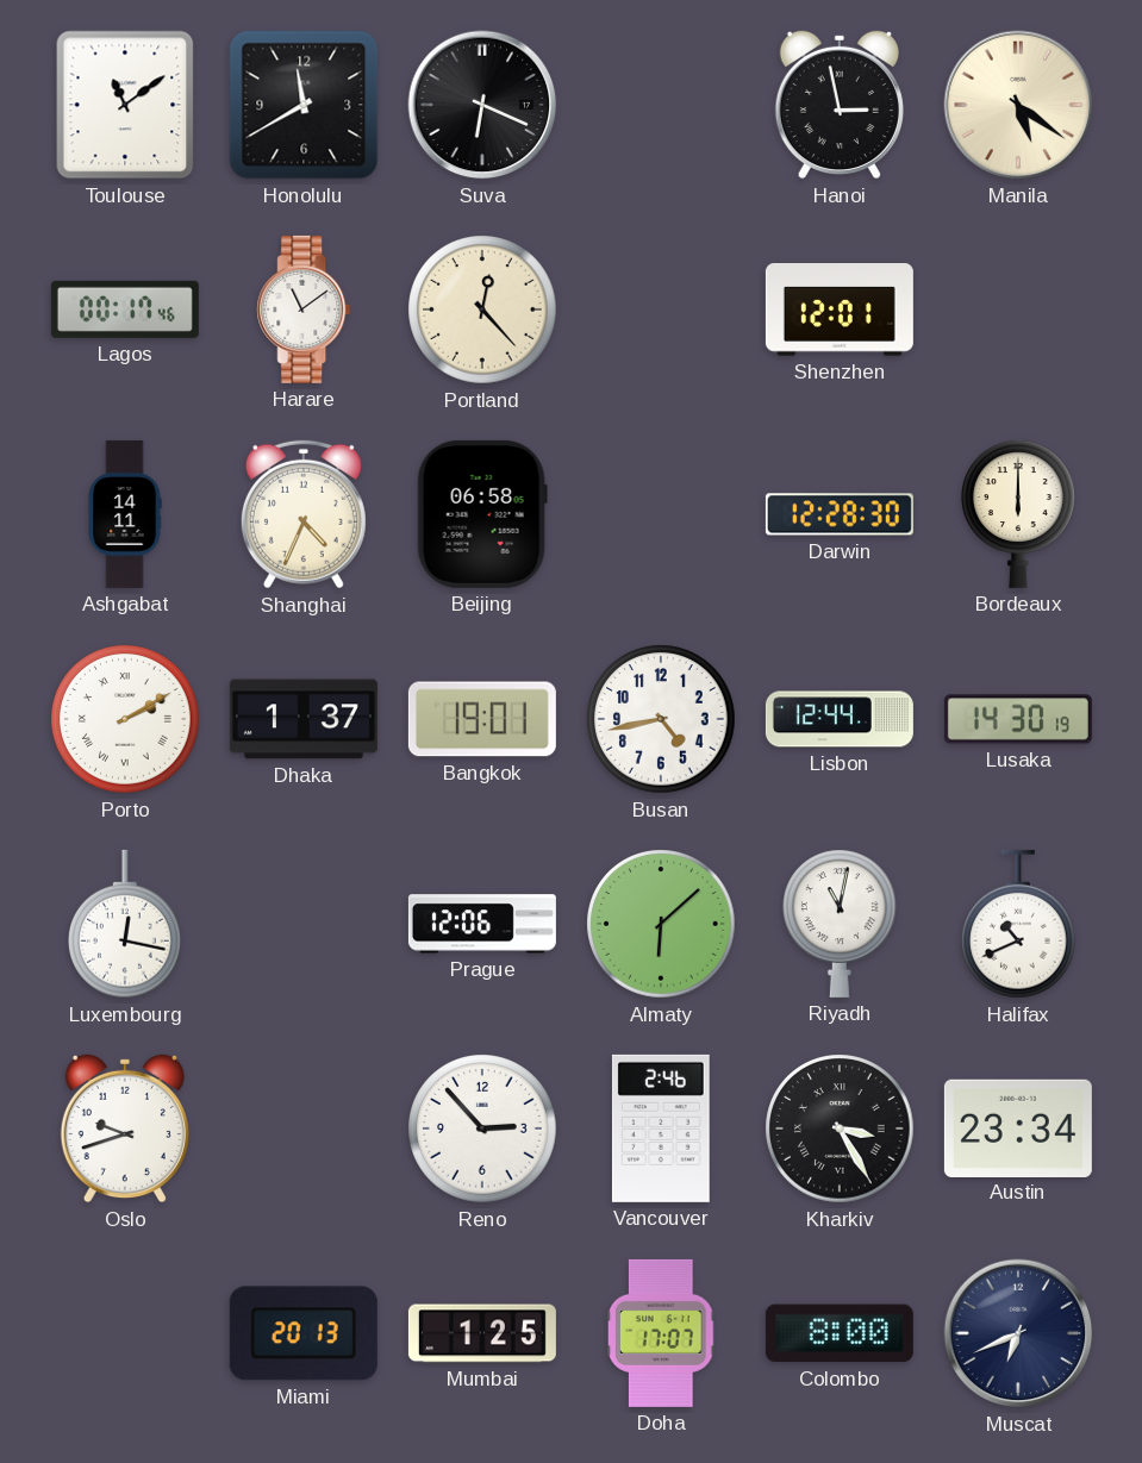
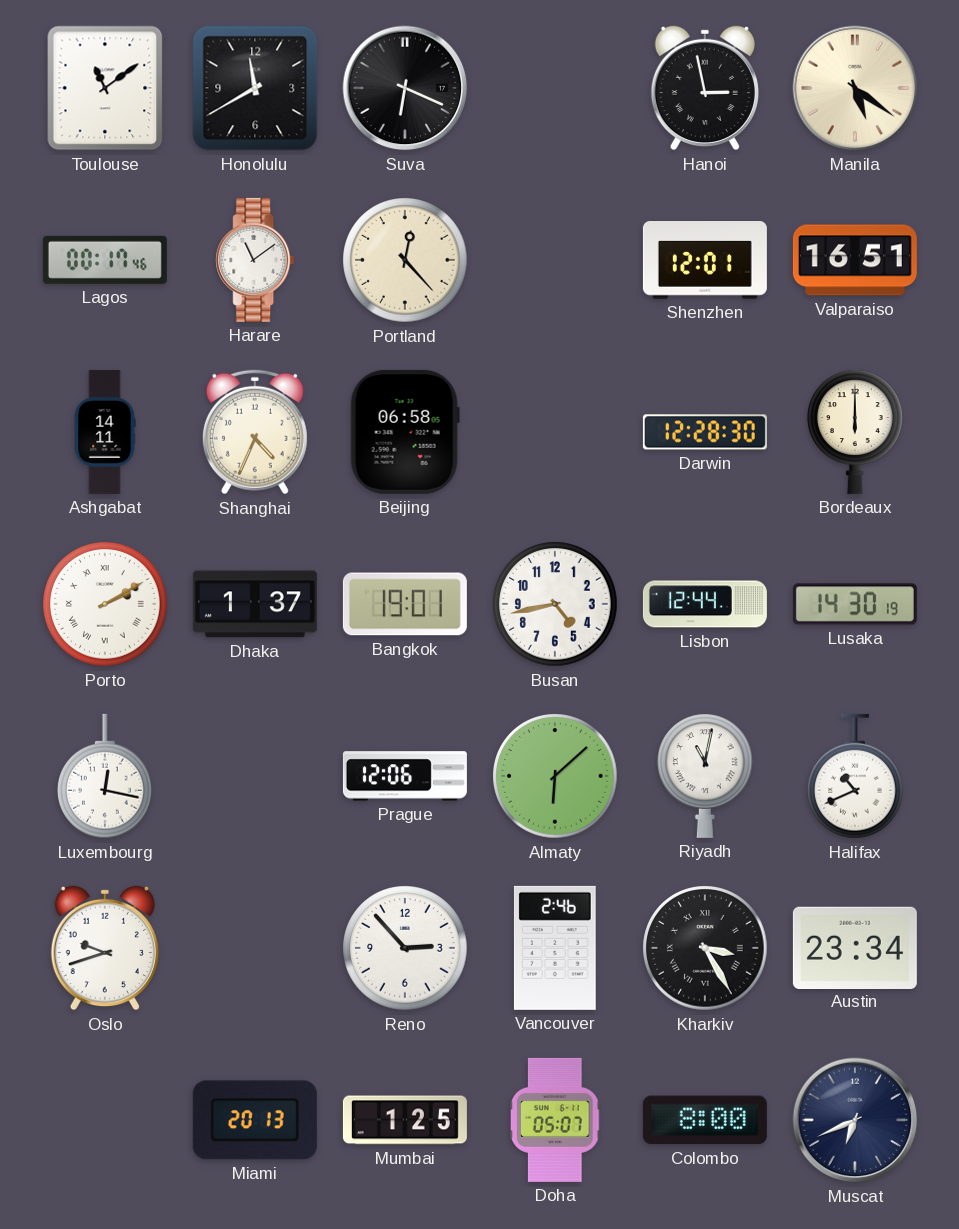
Valparaiso: none -> 16:51
Doha: 17:07 -> 05:07
